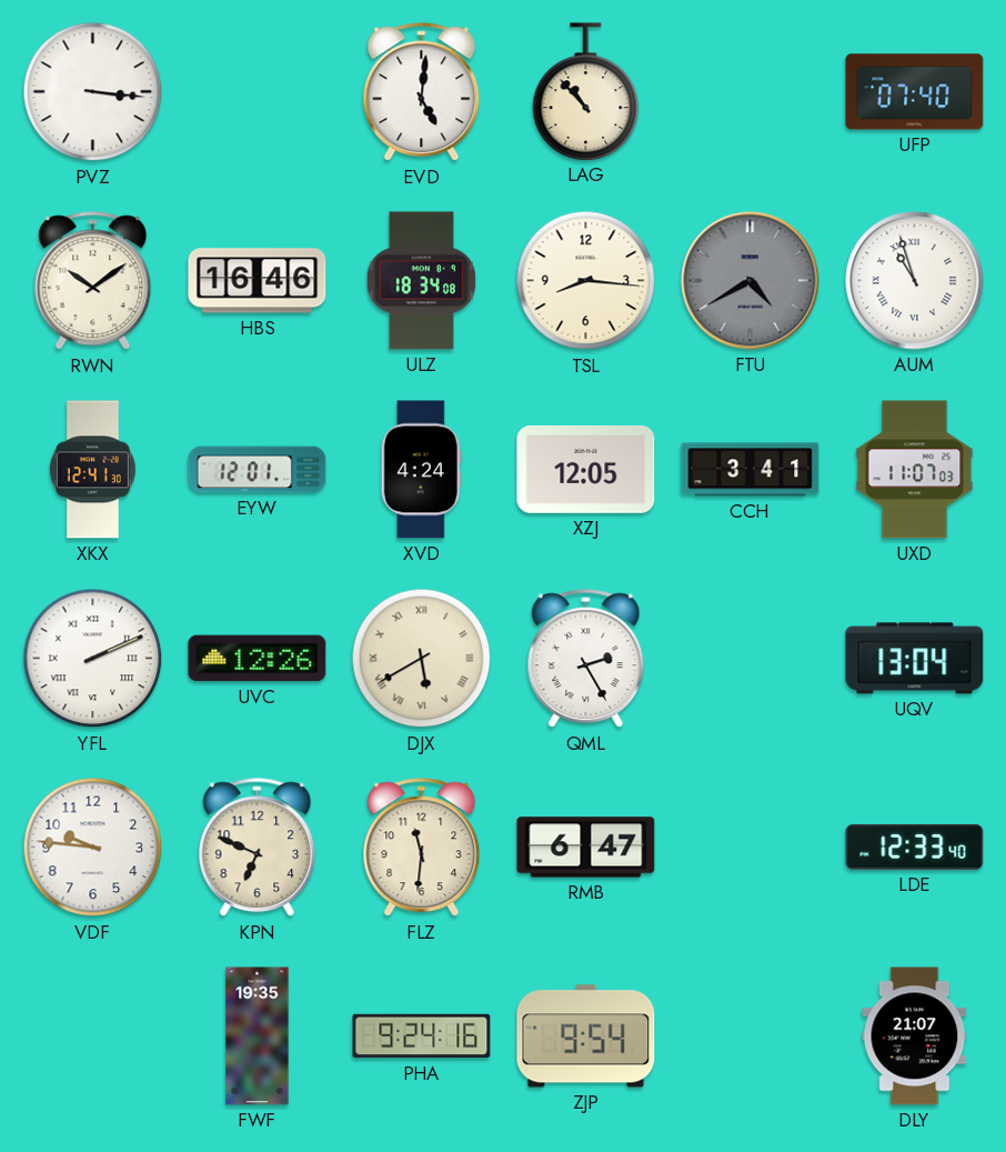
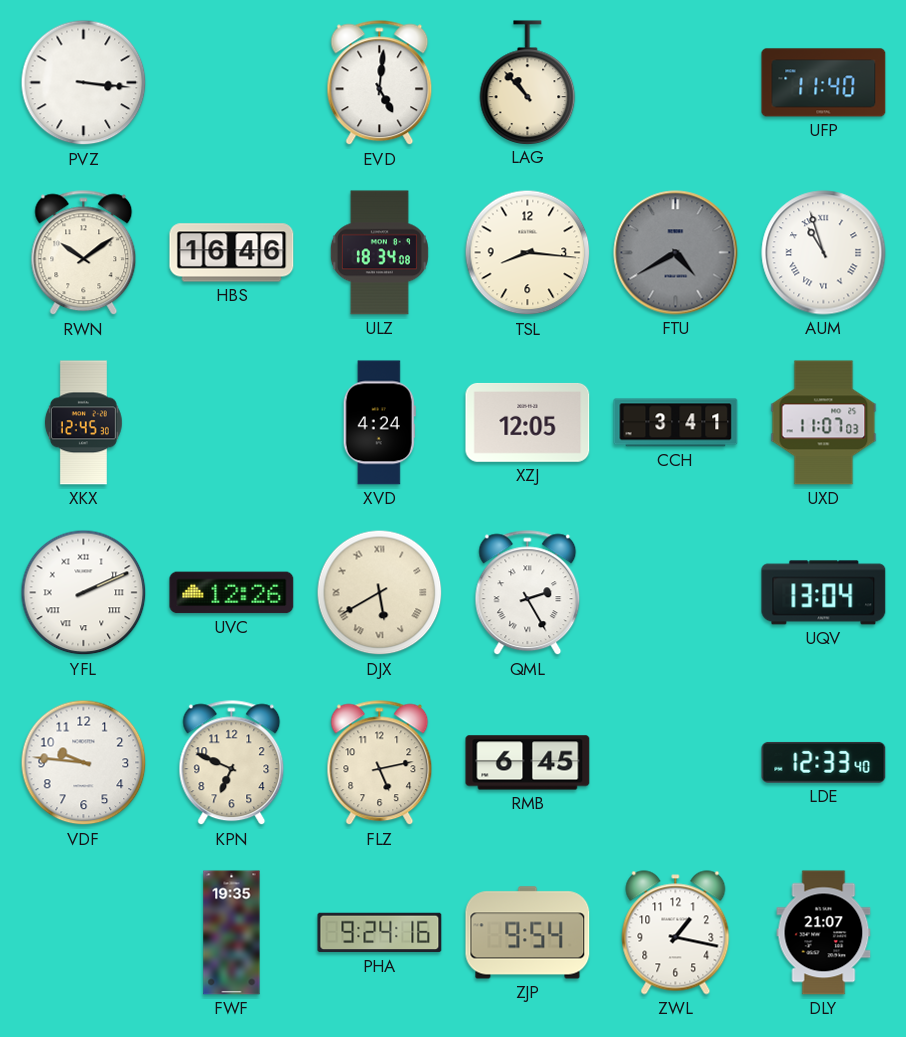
UFP: 07:40 -> 11:40
XKX: 12:41 -> 12:45
EYW: 12:01 -> none
FLZ: 11:31 -> 5:13
RMB: 6:47 -> 6:45
ZWL: none -> 1:17
